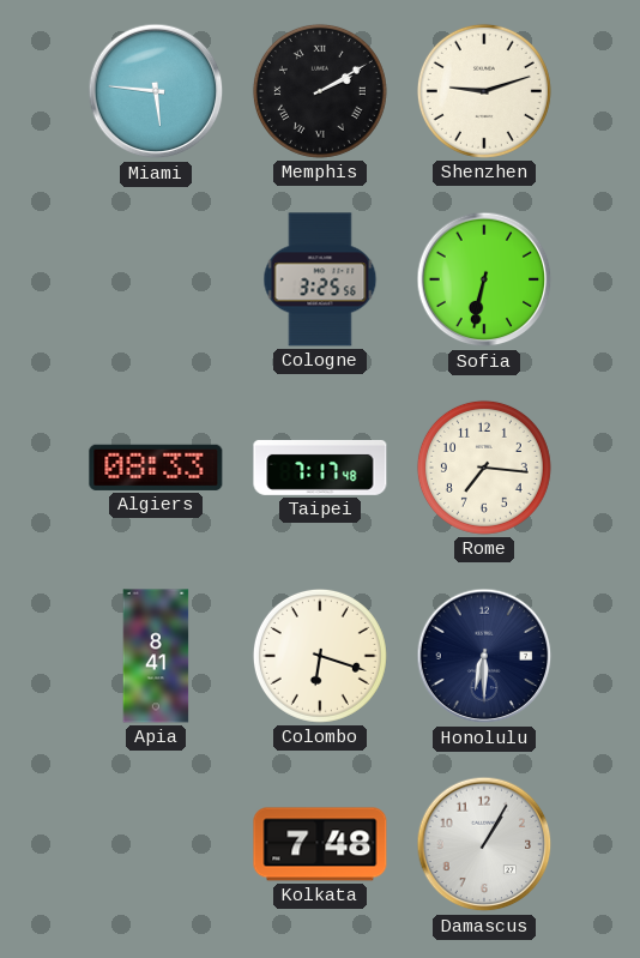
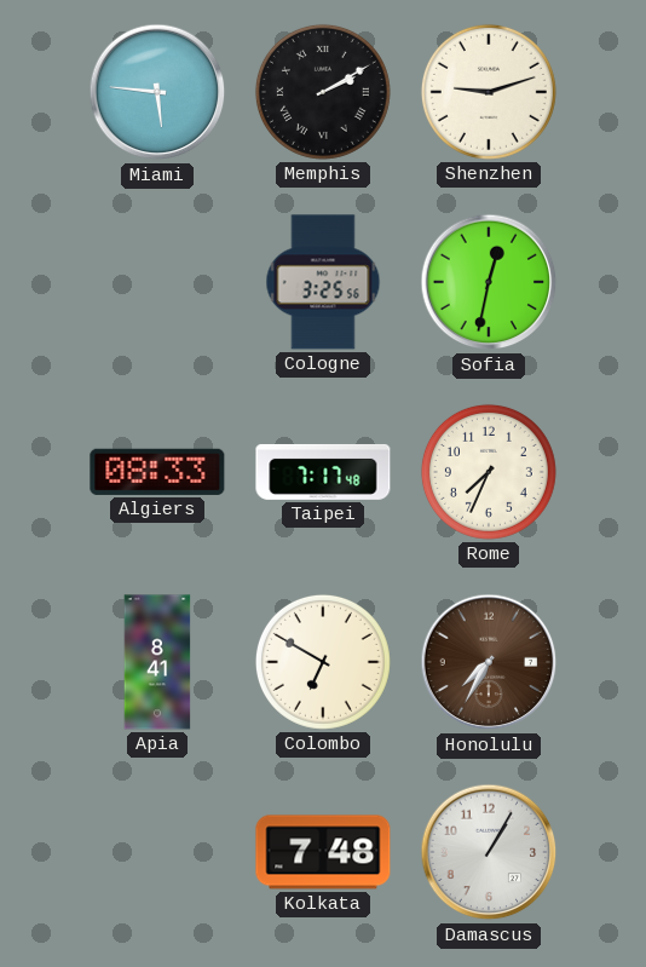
Sofia: 6:32 -> 12:32
Rome: 7:16 -> 7:34
Colombo: 6:18 -> 6:50
Honolulu: 6:30 -> 7:35
Honolulu dial: navy -> brown
